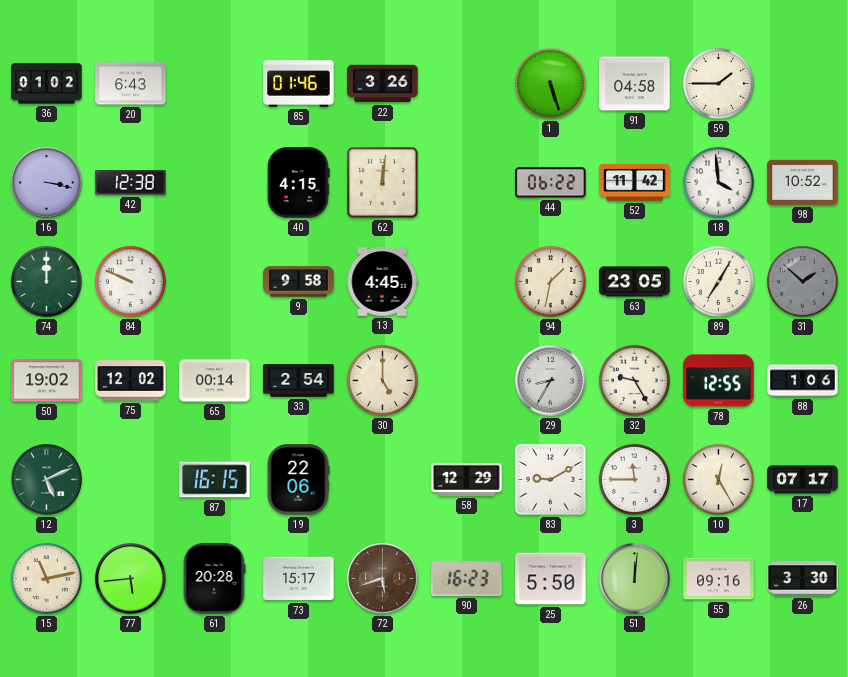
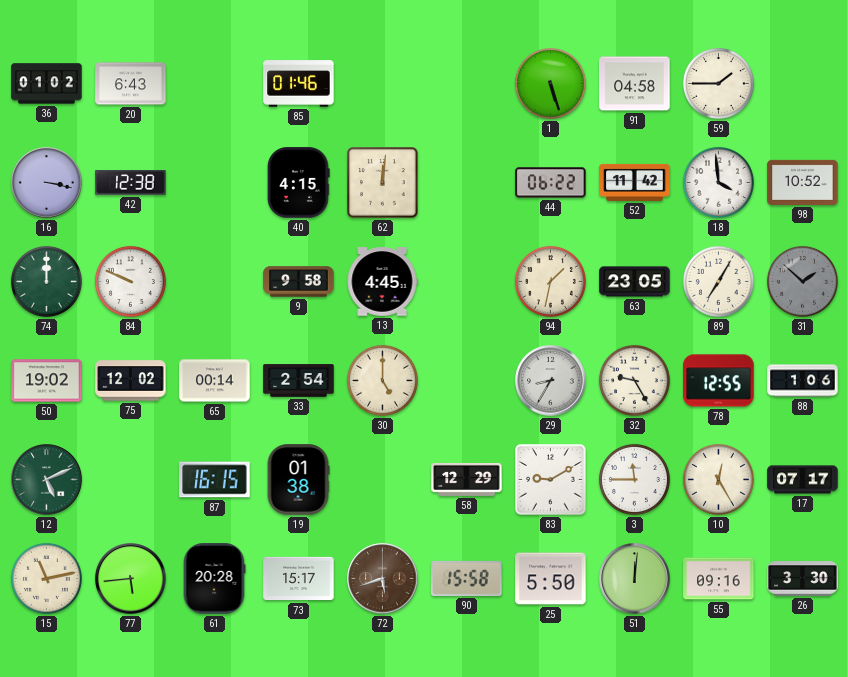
22: 3:26 -> none
19: 22:06 -> 01:38
90: 16:23 -> 15:58
